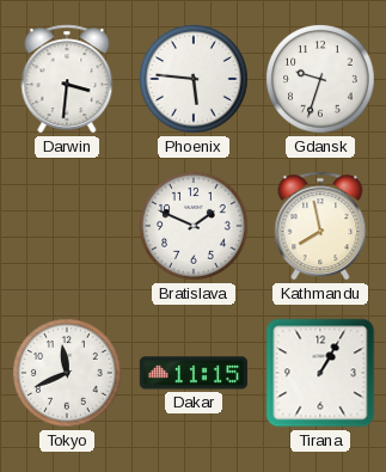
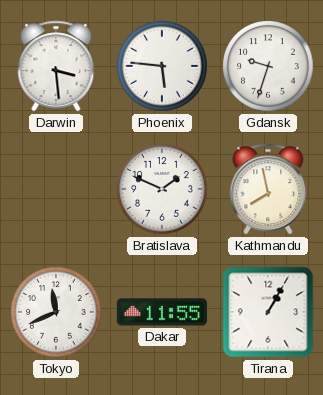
Darwin: 3:31 -> 3:29
Dakar: 11:15 -> 11:55
